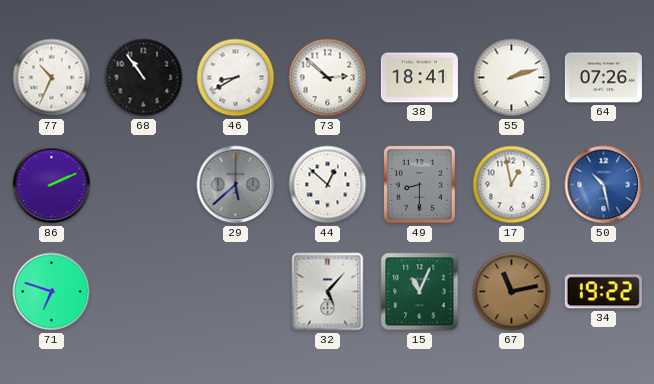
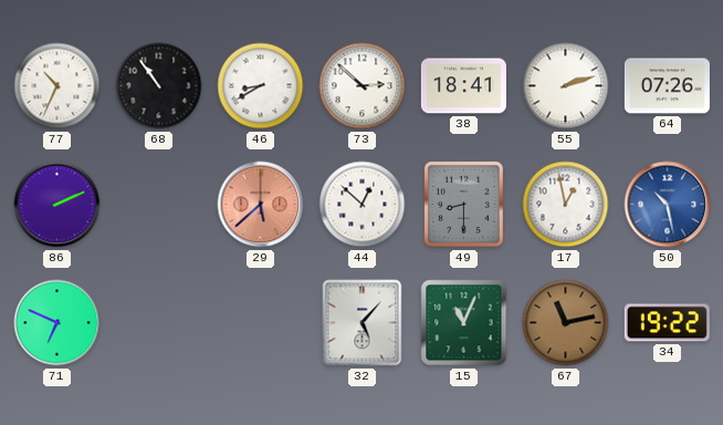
29 dial: grey -> salmon
71: 6:48 -> 6:49
